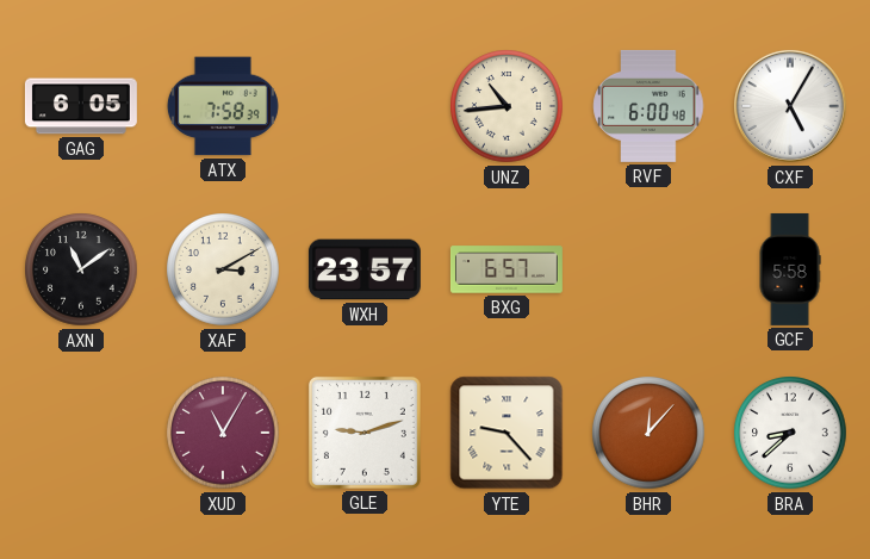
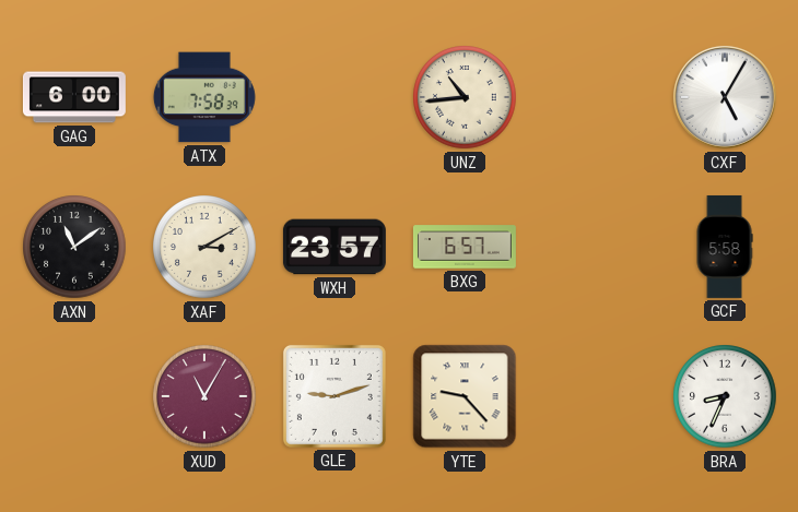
GAG: 6:05 -> 6:00
RVF: 6:00 -> none
BHR: 12:07 -> none
BRA: 8:38 -> 8:34
